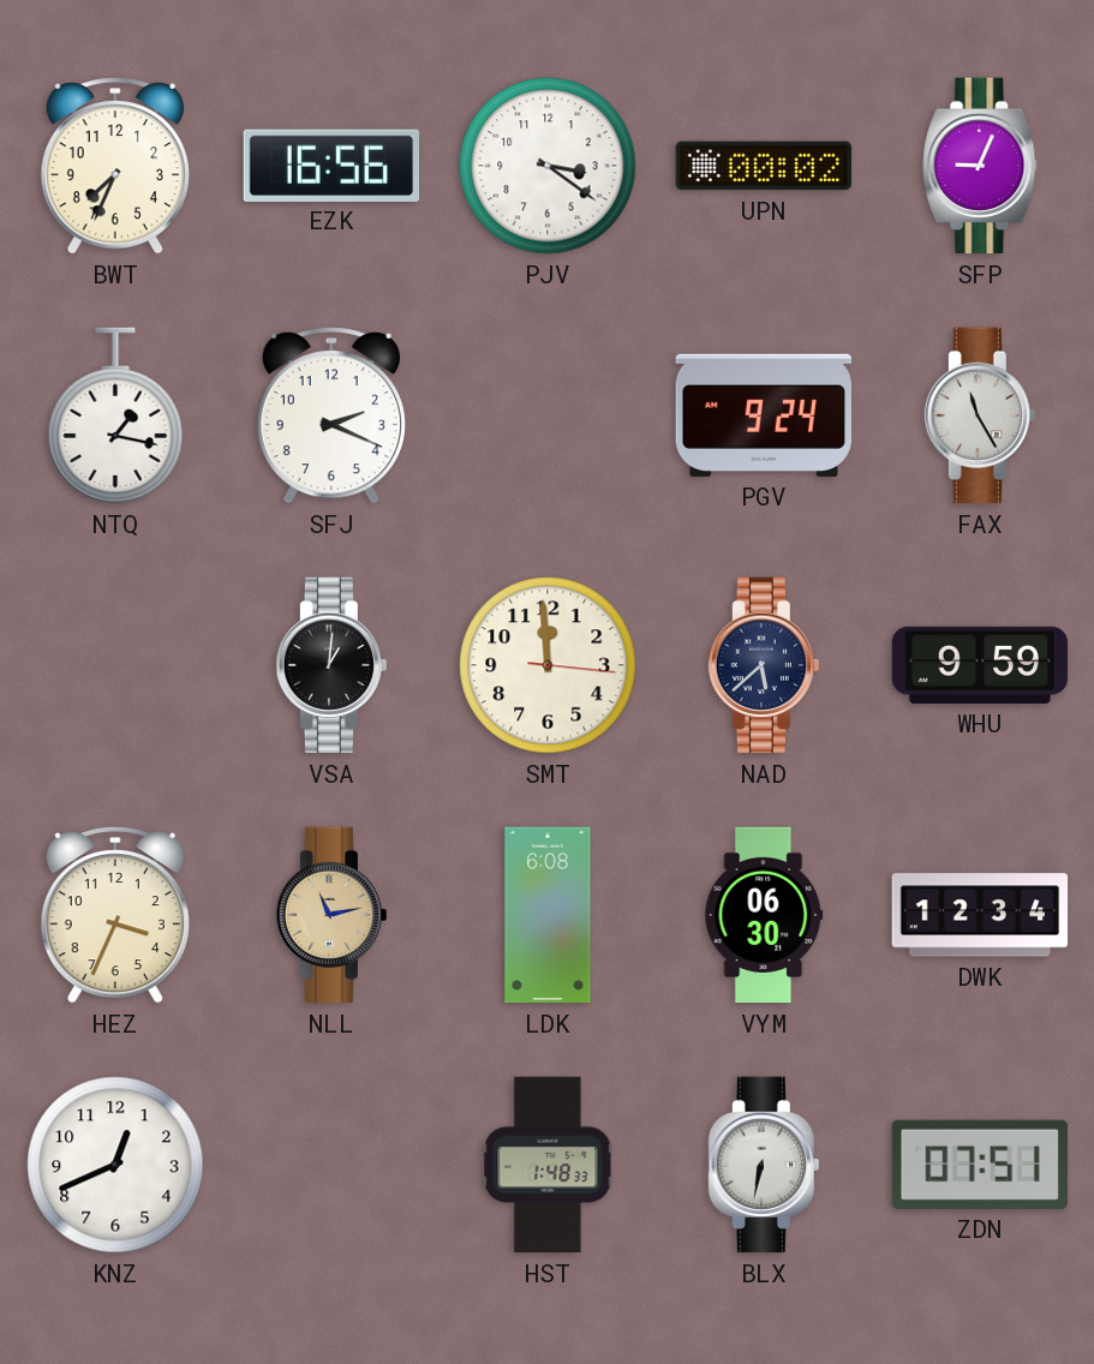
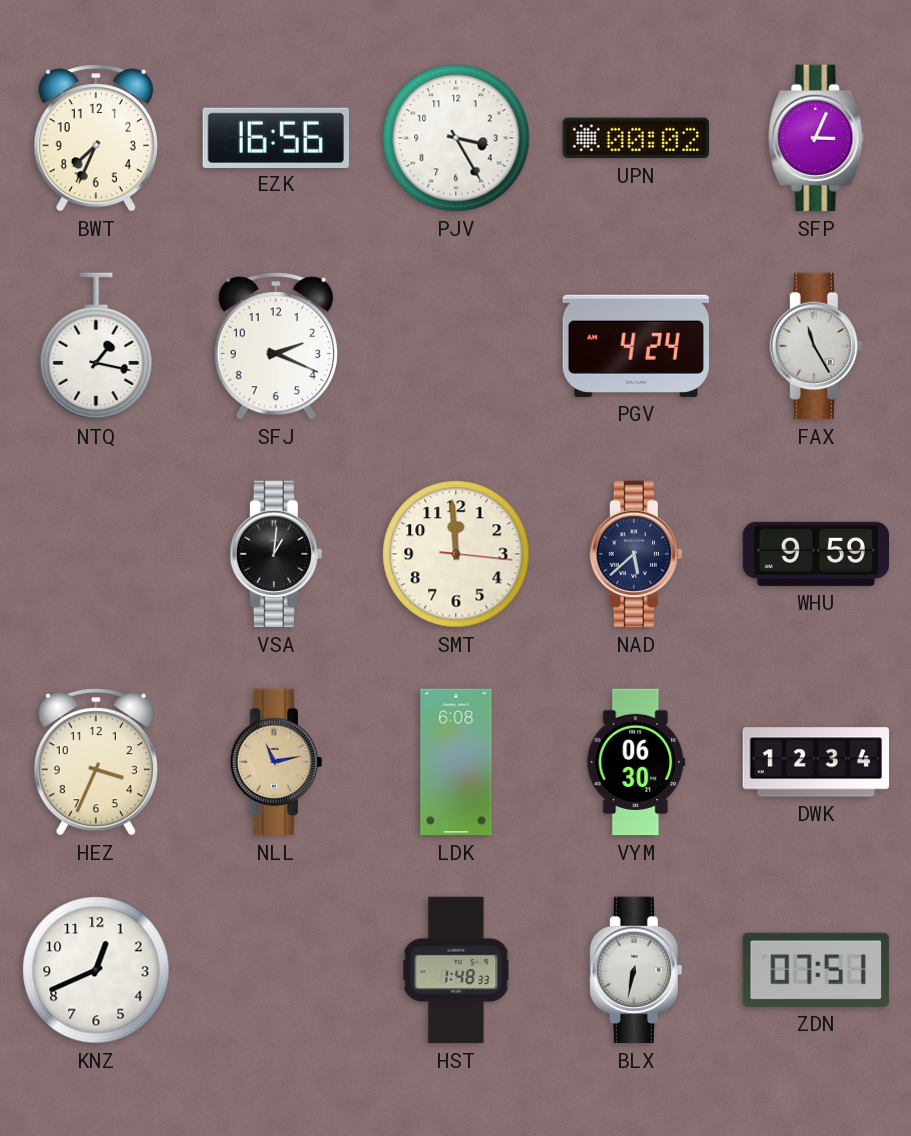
PJV: 3:21 -> 3:25
SFP: 9:04 -> 3:04
PGV: 9:24 -> 4:24
